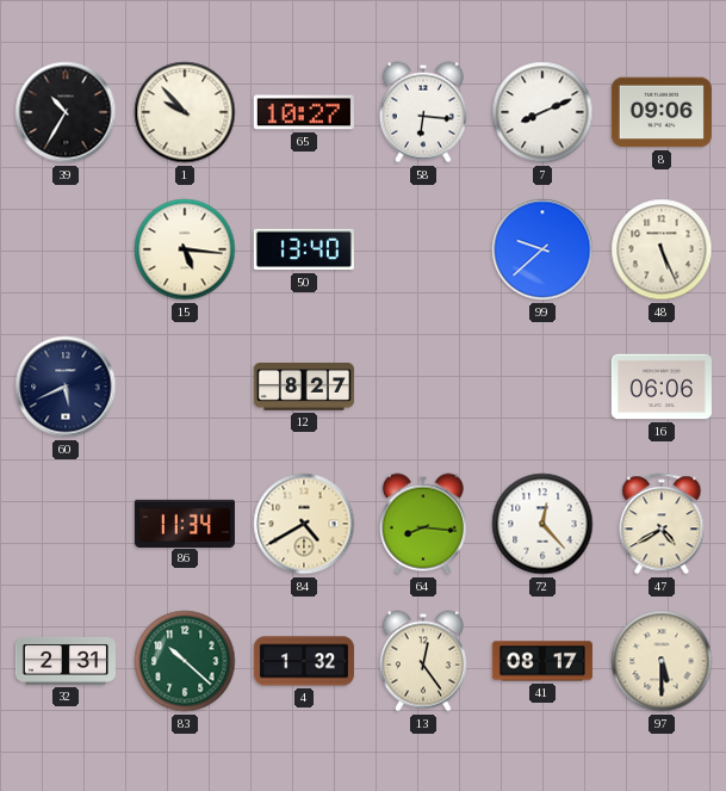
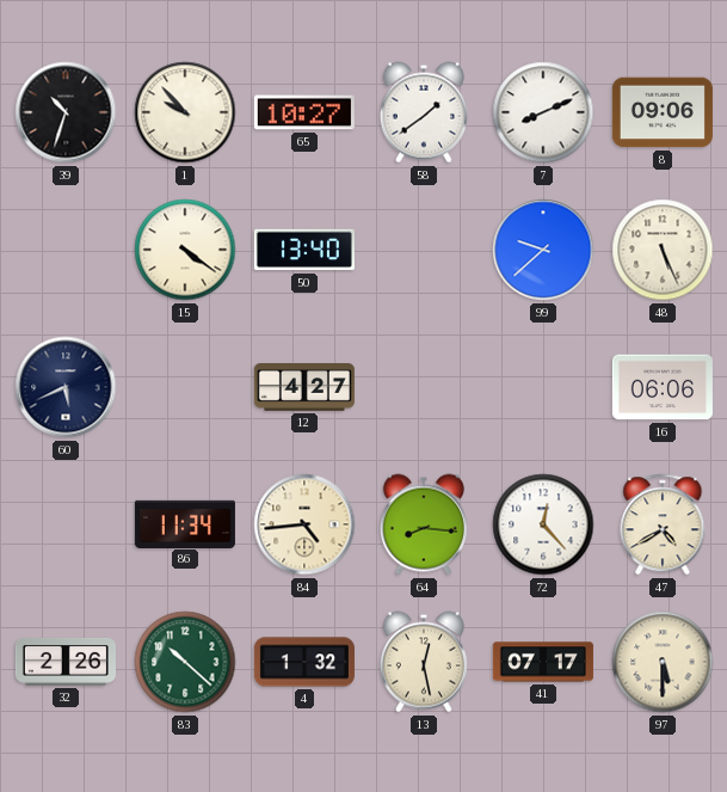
39: 10:35 -> 10:33
58: 6:16 -> 1:39
15: 5:16 -> 4:21
12: 8:27 -> 4:27
84: 4:40 -> 4:44
32: 2:31 -> 2:26
13: 12:24 -> 12:28
41: 08:17 -> 07:17
